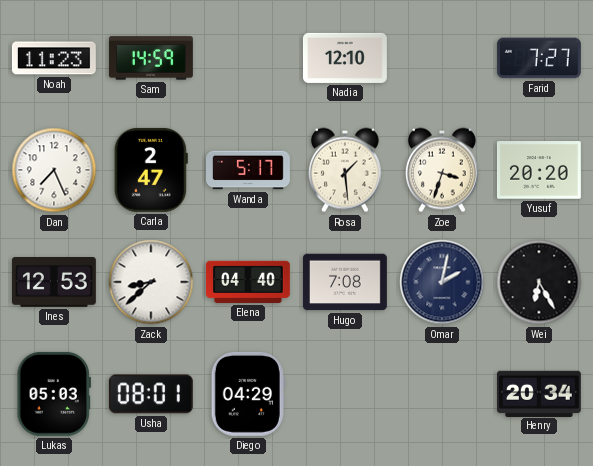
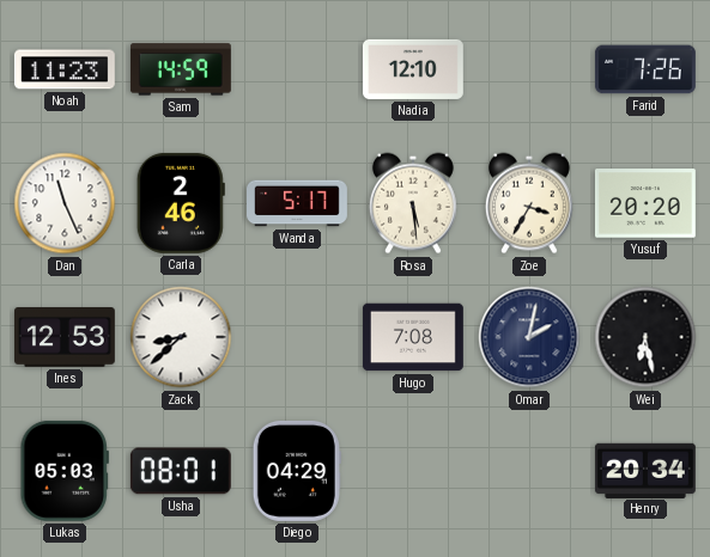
Farid: 7:27 -> 7:26
Dan: 7:26 -> 11:26
Carla: 2:47 -> 2:46
Rosa: 1:29 -> 5:29
Zoe: 3:33 -> 3:35
Elena: 04:40 -> none
Wei: 6:25 -> 6:28
